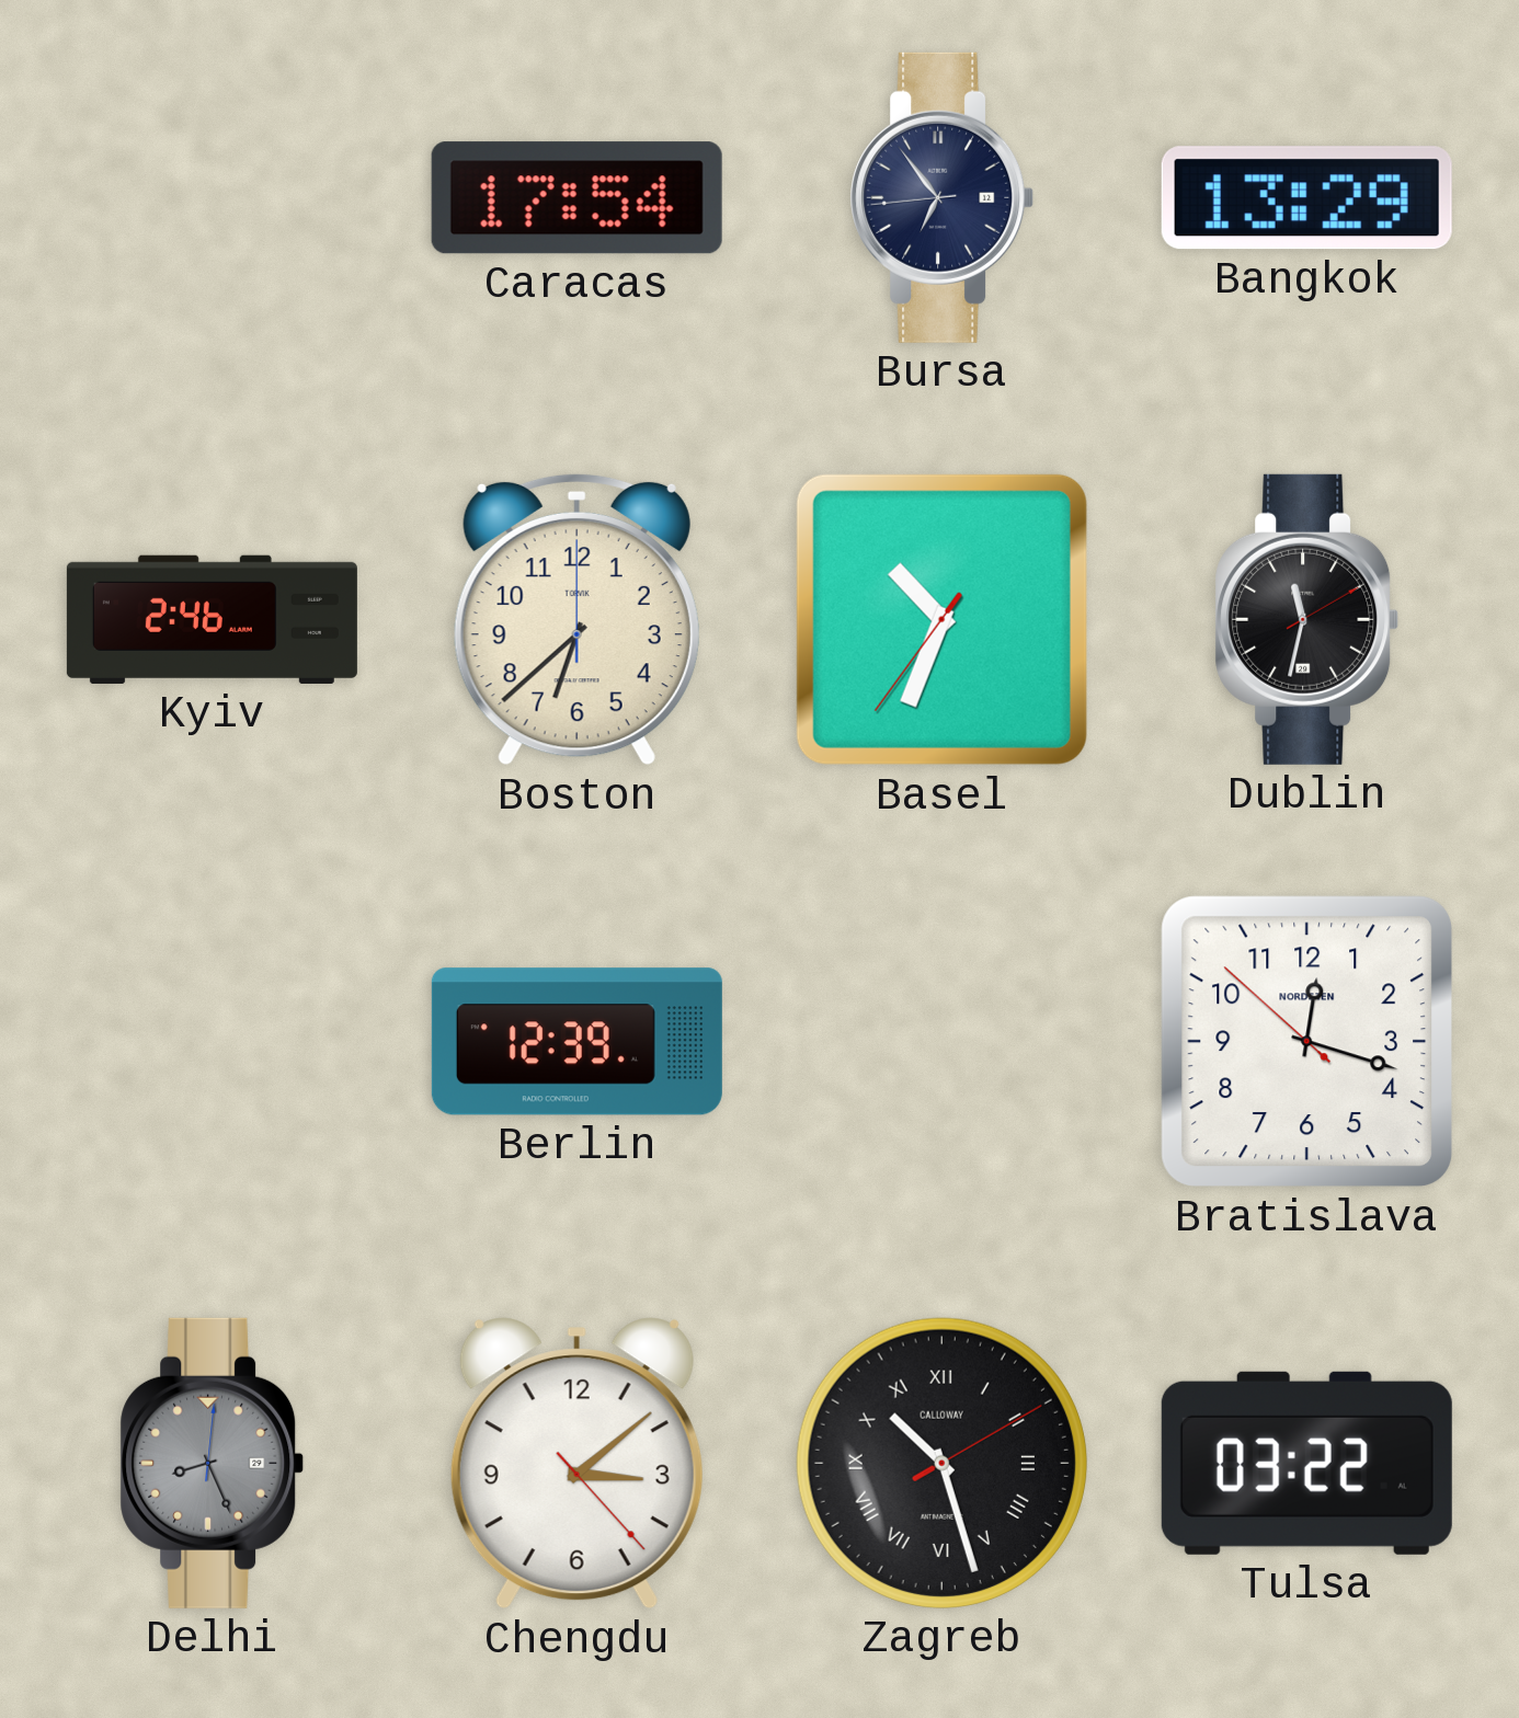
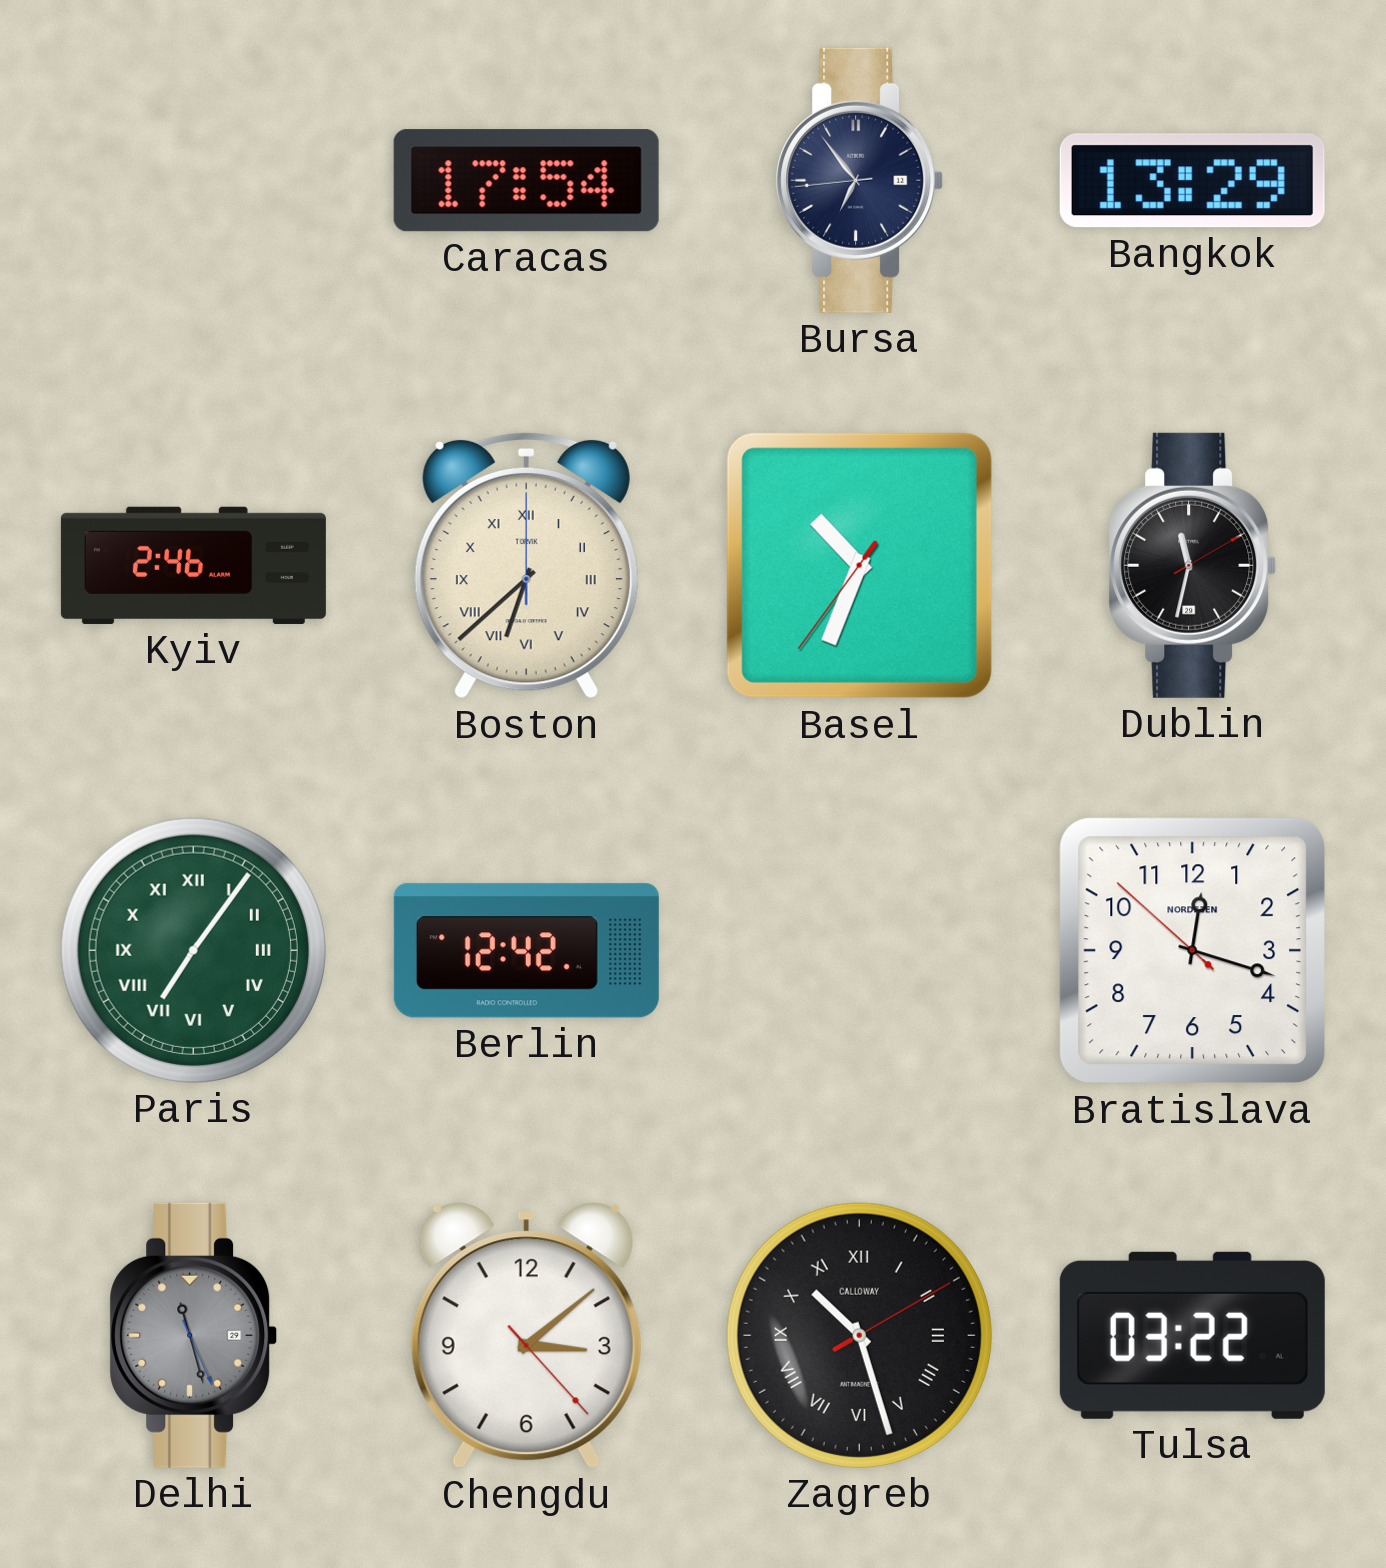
Boston numerals: Arabic -> Roman
Paris: none -> 7:06
Berlin: 12:39 -> 12:42
Delhi: 8:26 -> 11:27
